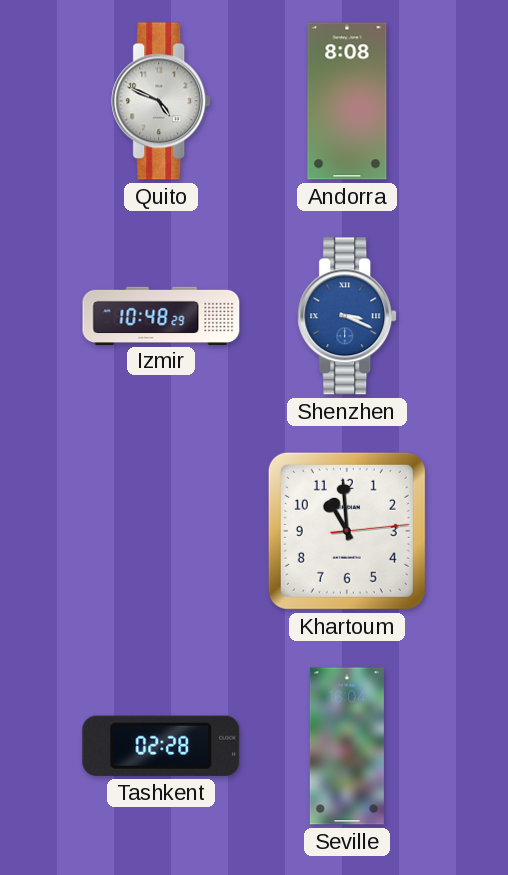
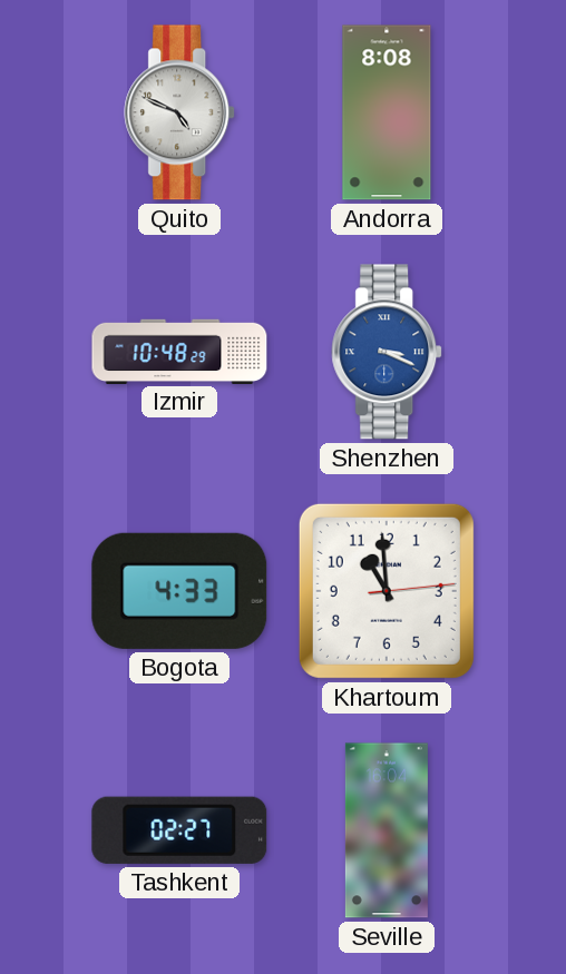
Bogota: none -> 4:33
Tashkent: 02:28 -> 02:27
